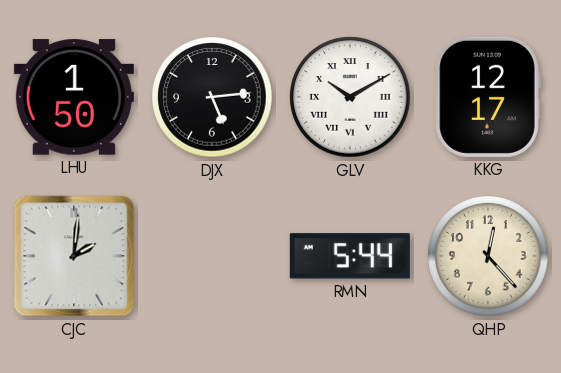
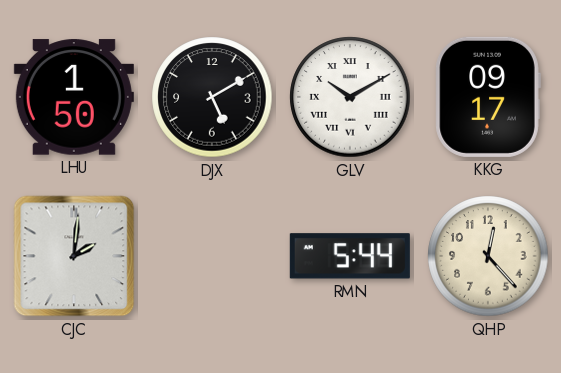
DJX: 5:14 -> 5:10
KKG: 12:17 -> 09:17
